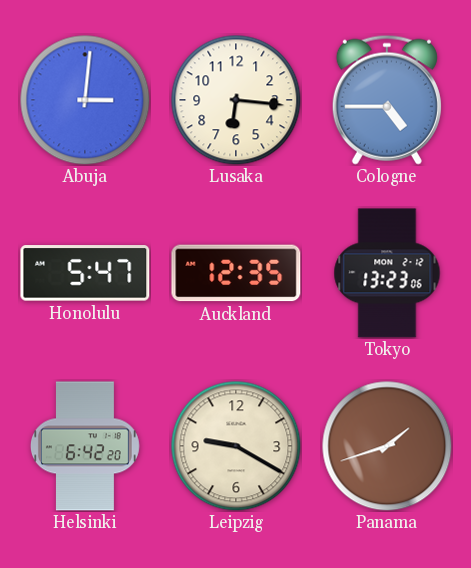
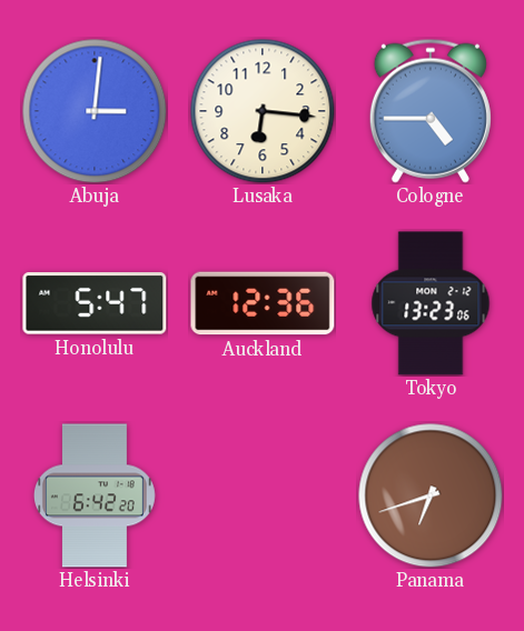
Auckland: 12:35 -> 12:36
Leipzig: 9:20 -> none
Panama: 1:42 -> 6:42
